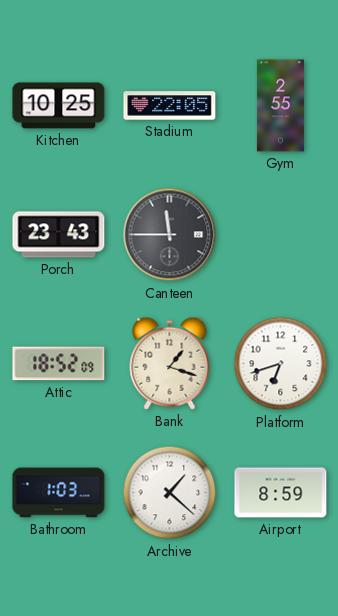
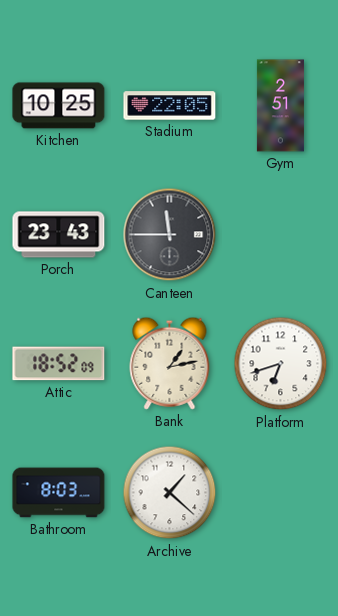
Gym: 2:55 -> 2:51
Bank: 1:18 -> 1:13
Bathroom: 1:03 -> 8:03
Airport: 8:59 -> none
